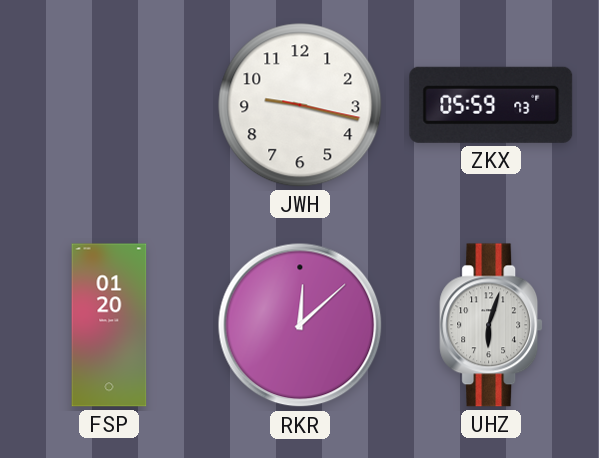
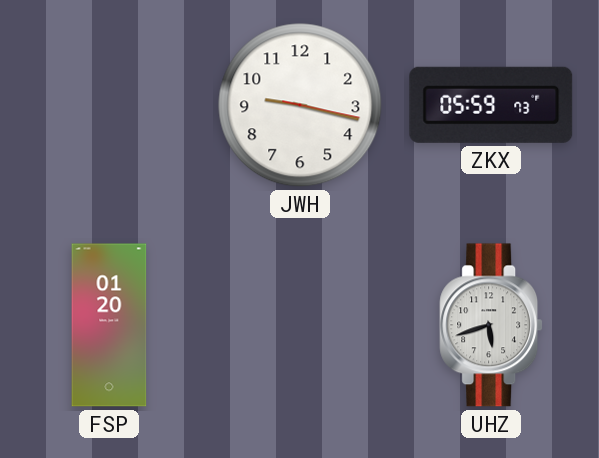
RKR: 12:08 -> none
UHZ: 6:03 -> 5:42
